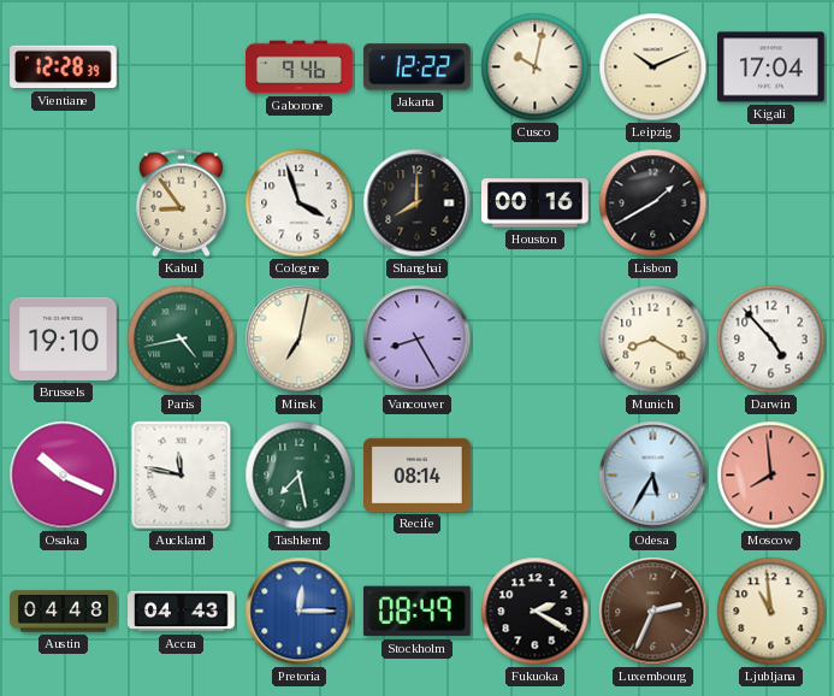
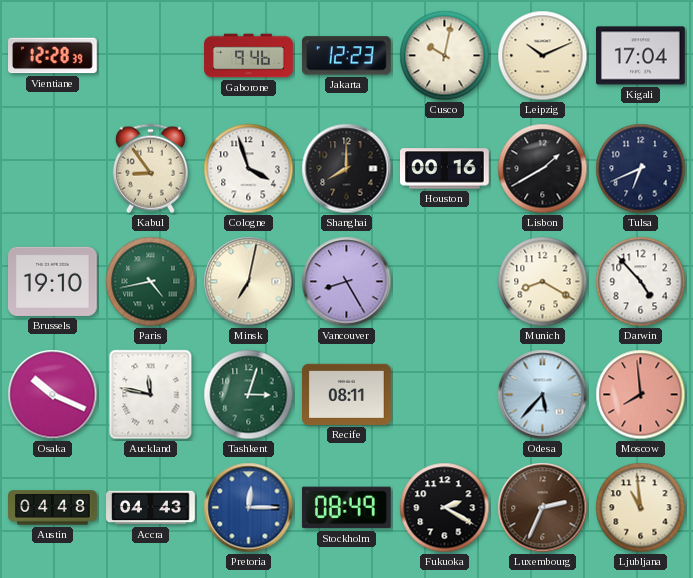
Jakarta: 12:22 -> 12:23
Tulsa: none -> 6:41
Tashkent: 7:28 -> 3:03
Recife: 08:14 -> 08:11
Odesa: 5:35 -> 5:37
